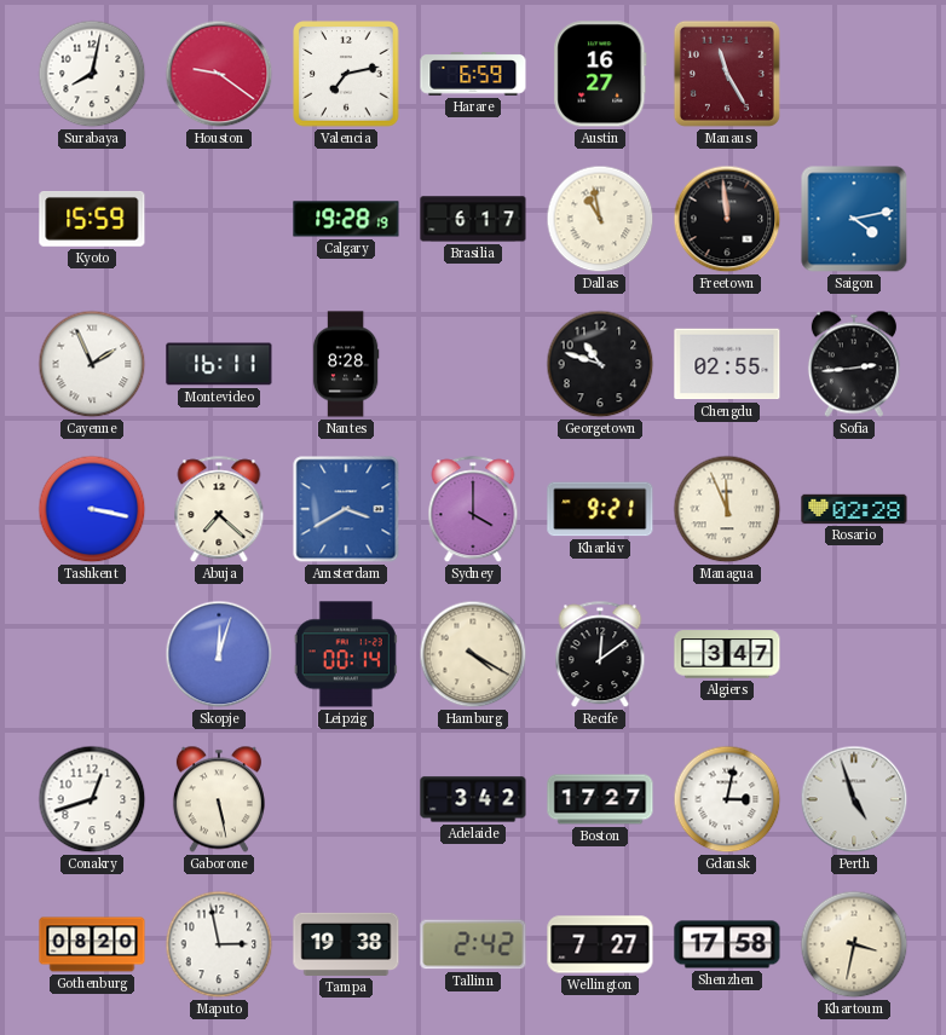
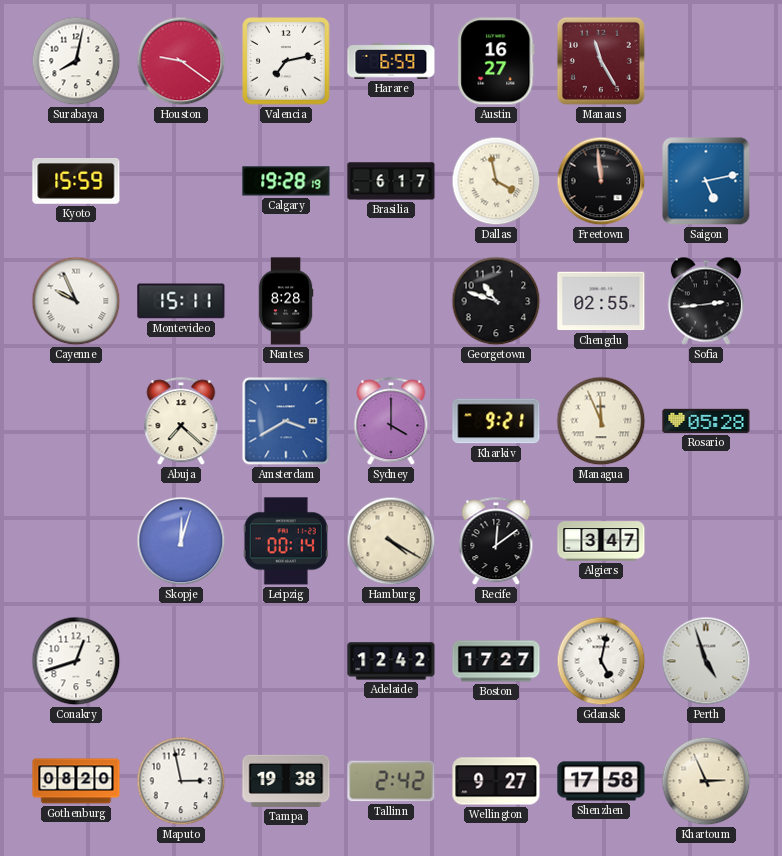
Dallas: 10:58 -> 3:58
Saigon: 4:13 -> 5:13
Cayenne: 1:56 -> 9:56
Montevideo: 16:11 -> 15:11
Tashkent: 3:17 -> none
Rosario: 02:28 -> 05:28
Gaborone: 5:28 -> none
Adelaide: 3:42 -> 12:42
Gdansk: 3:02 -> 5:02
Wellington: 7:27 -> 9:27
Khartoum: 3:32 -> 2:56
